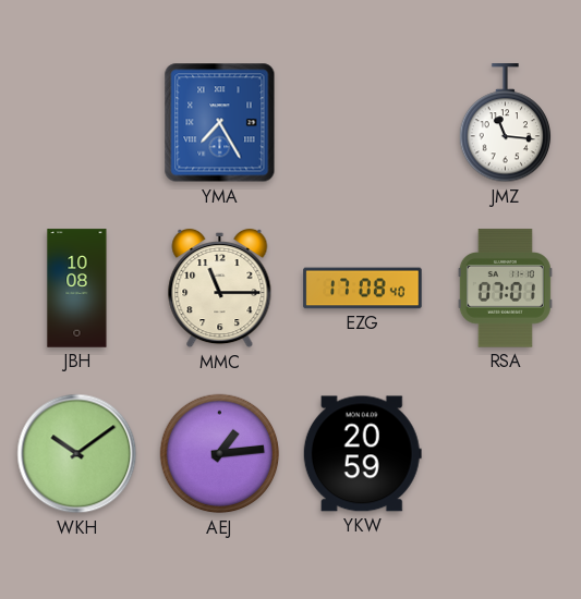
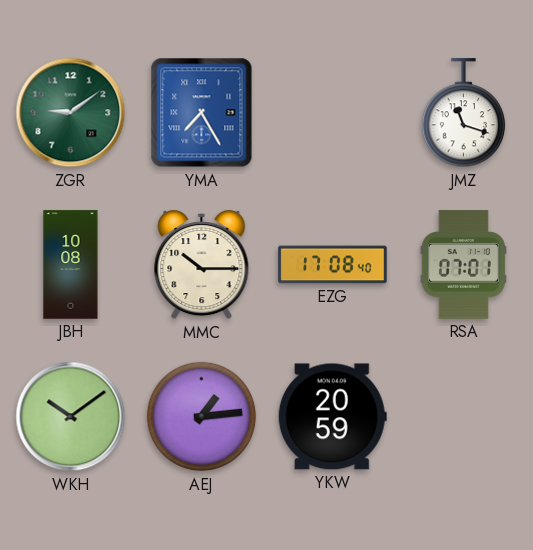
ZGR: none -> 9:09
JMZ: 11:16 -> 11:18
MMC: 11:15 -> 10:15
